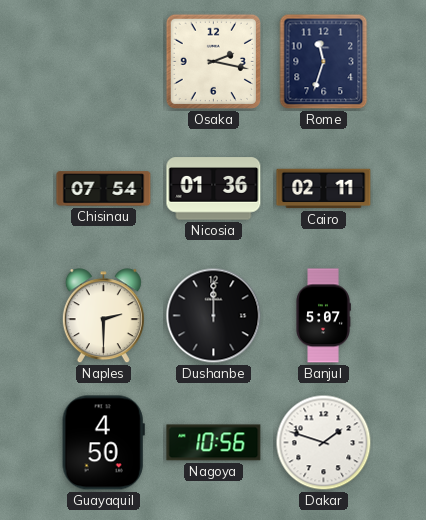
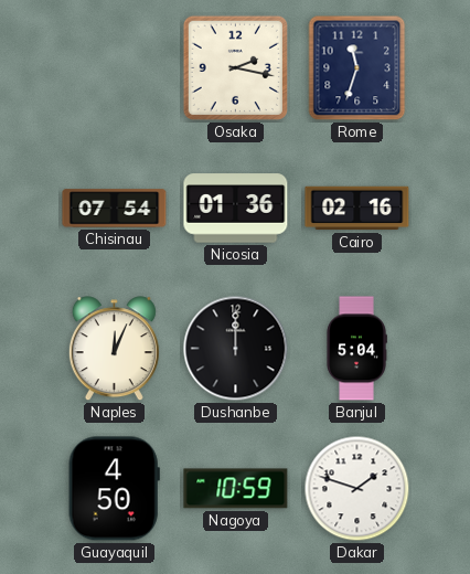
Cairo: 02:11 -> 02:16
Naples: 2:30 -> 12:04
Banjul: 5:07 -> 5:04
Nagoya: 10:56 -> 10:59
